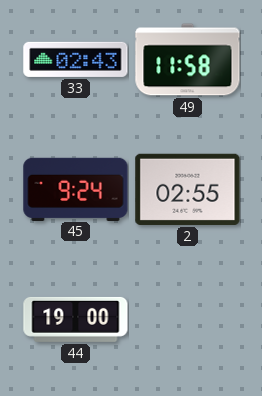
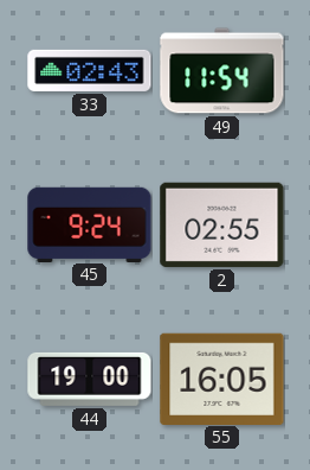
49: 11:58 -> 11:54
55: none -> 16:05
